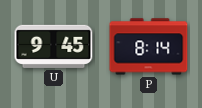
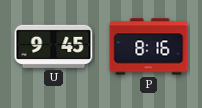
P: 8:14 -> 8:16
